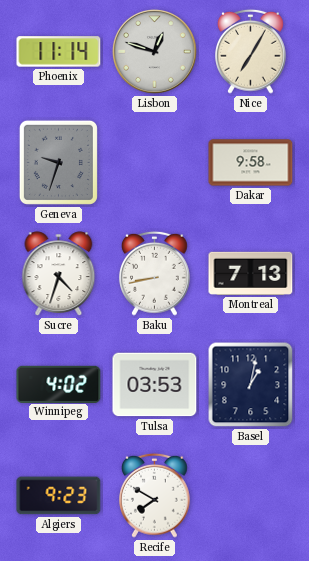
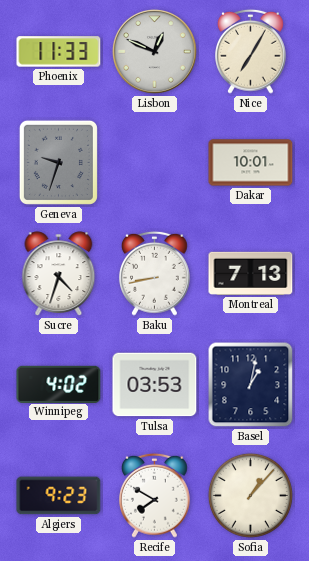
Phoenix: 11:14 -> 11:33
Lisbon: 12:48 -> 12:49
Dakar: 9:58 -> 10:01
Sofia: none -> 1:07
